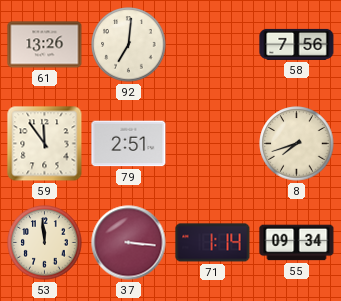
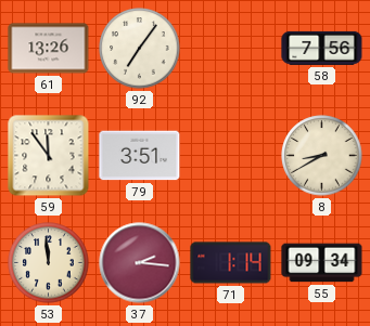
92: 7:01 -> 7:06
79: 2:51 -> 3:51
8: 7:42 -> 8:40
37: 3:16 -> 2:16
